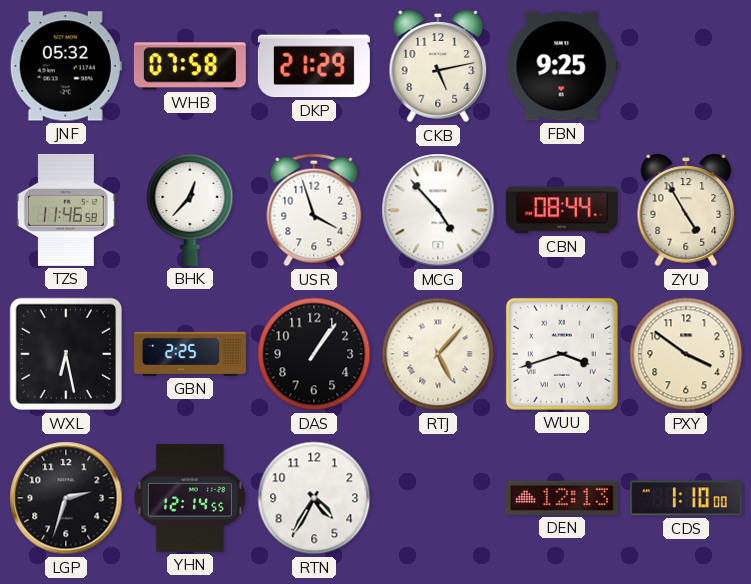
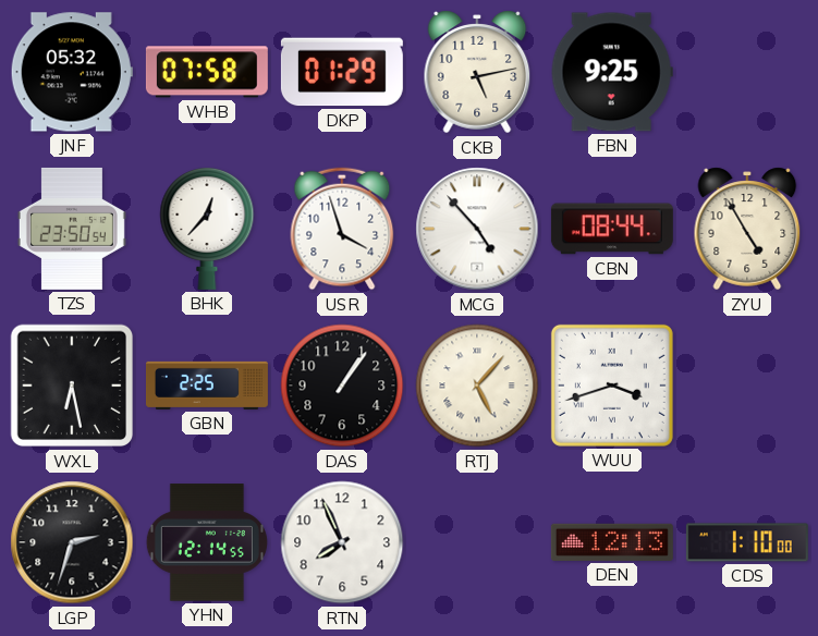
DKP: 21:29 -> 01:29
TZS: 11:46 -> 23:50
PXY: 3:51 -> none
RTN: 4:35 -> 7:56
